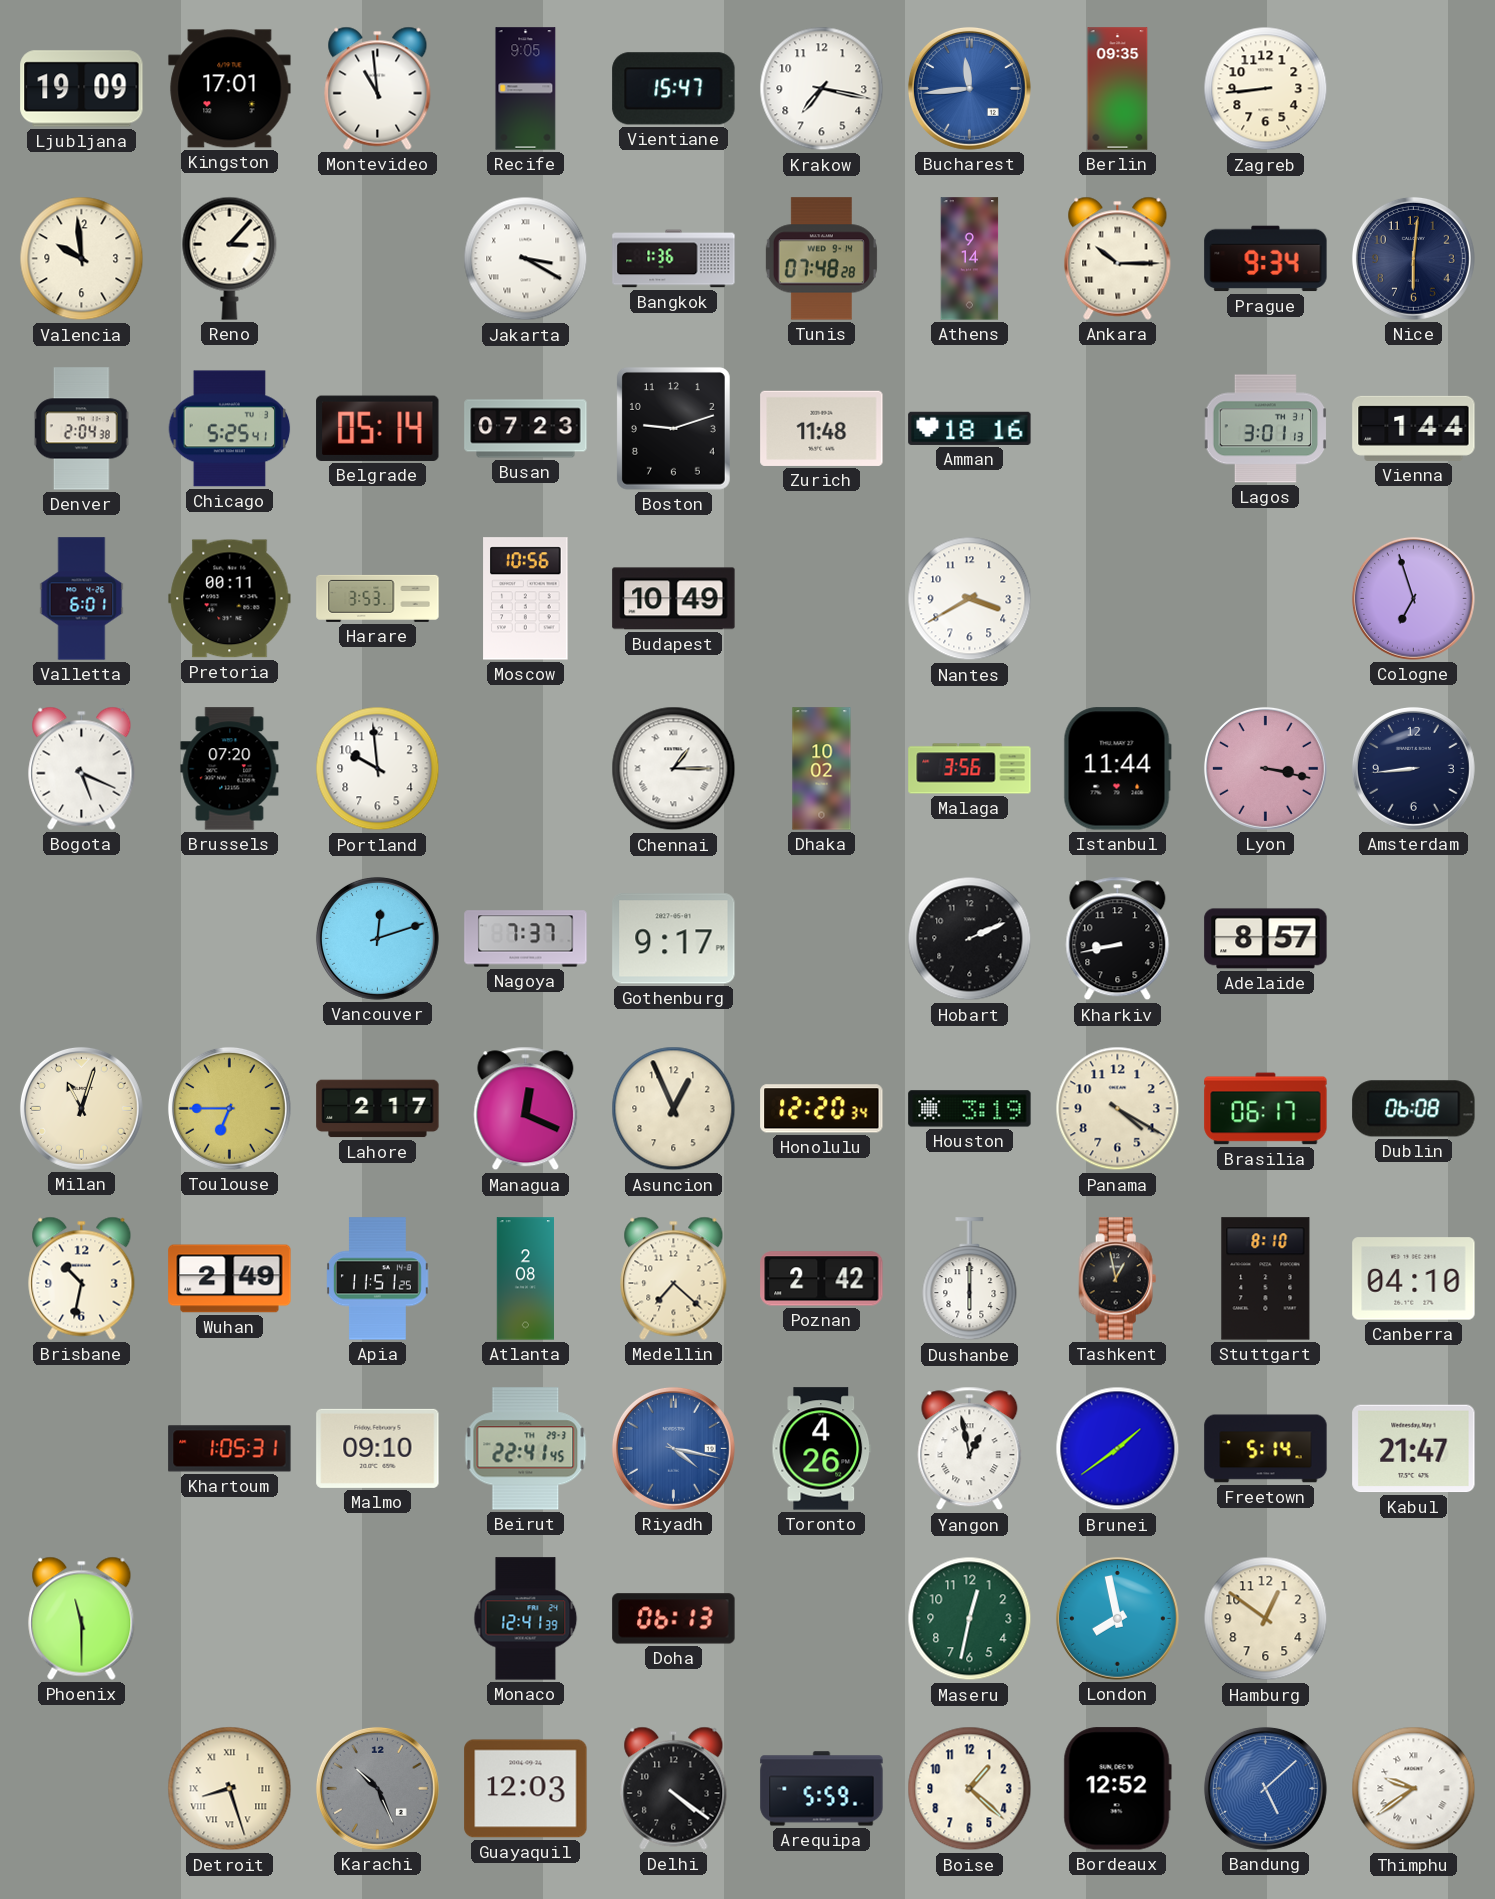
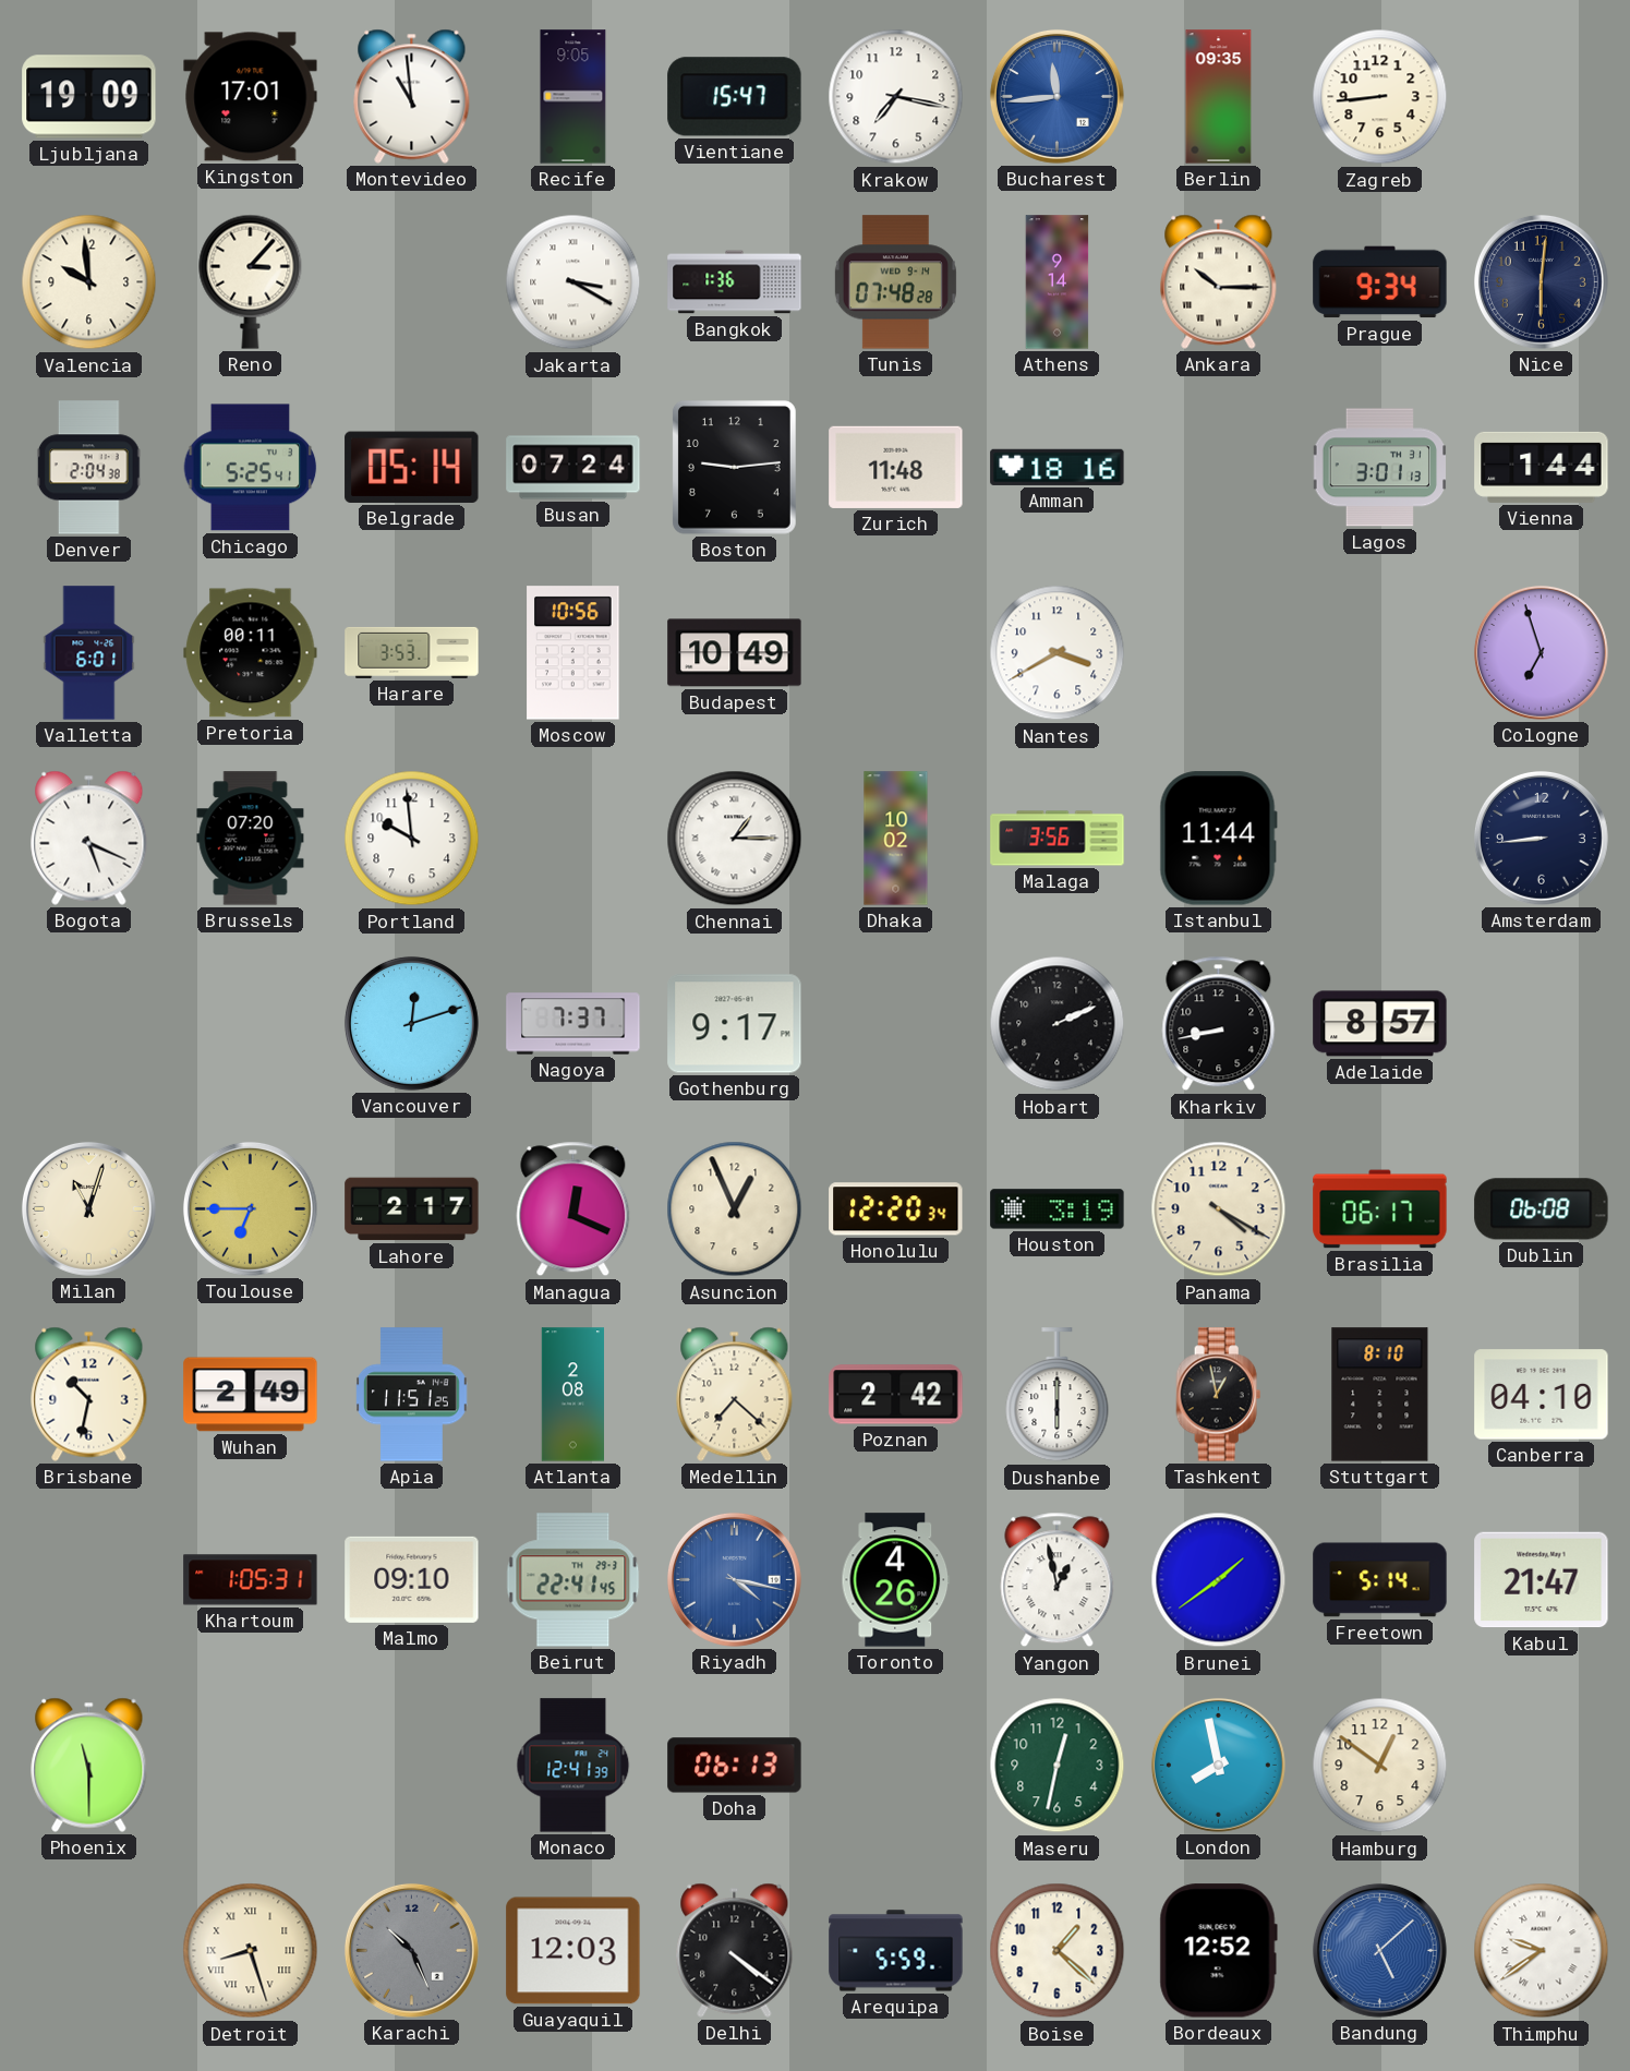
Busan: 07:23 -> 07:24
Boston: 9:12 -> 9:14
Lyon: 3:17 -> none
